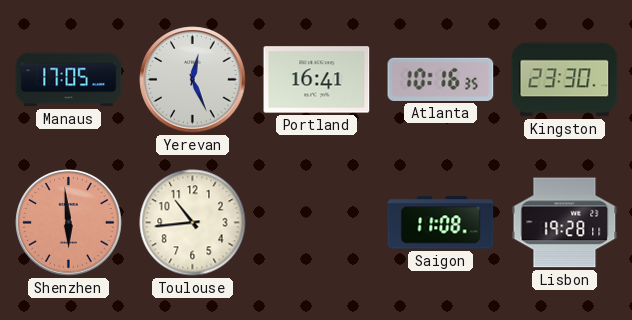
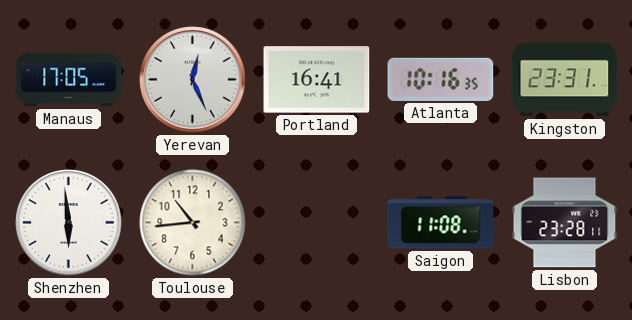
Kingston: 23:30 -> 23:31
Shenzhen dial: salmon -> white
Lisbon: 19:28 -> 23:28
